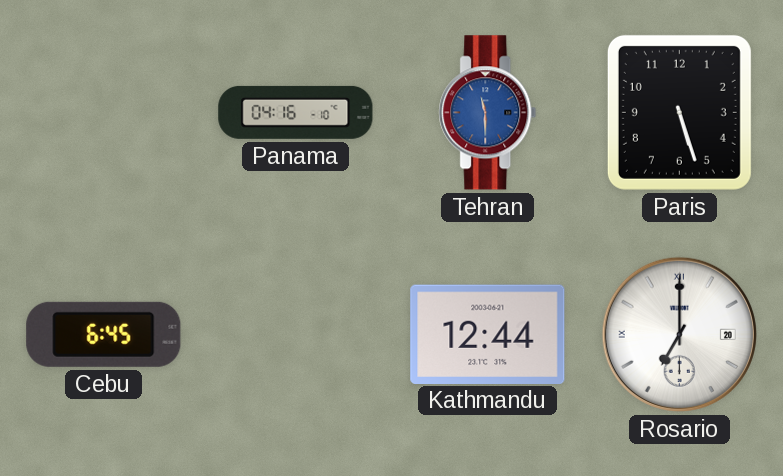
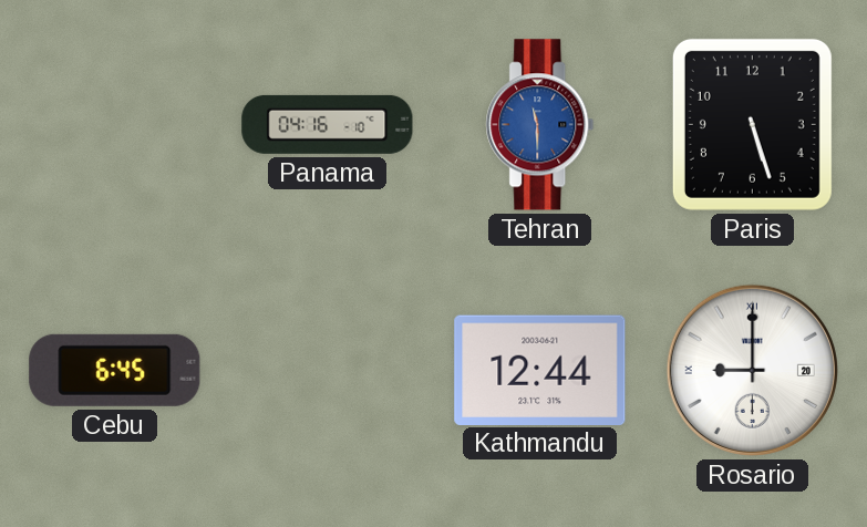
Rosario: 7:00 -> 9:00
